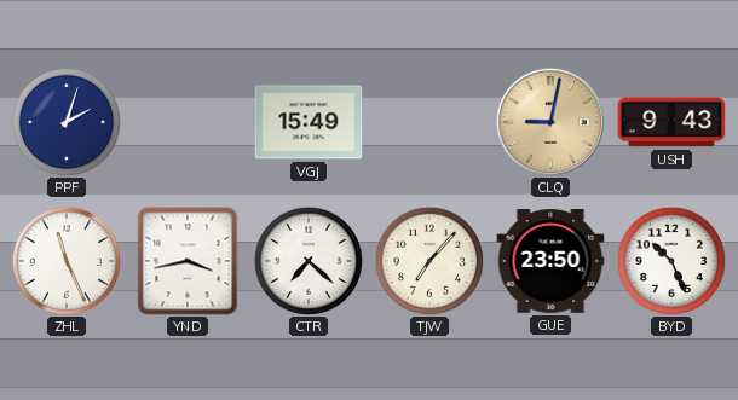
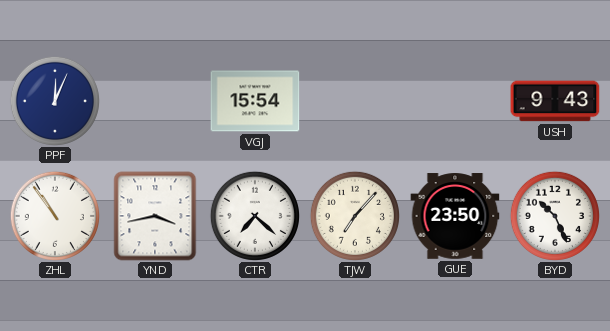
PPF: 2:03 -> 12:04
VGJ: 15:49 -> 15:54
CLQ: 9:02 -> none
ZHL: 11:26 -> 10:54
